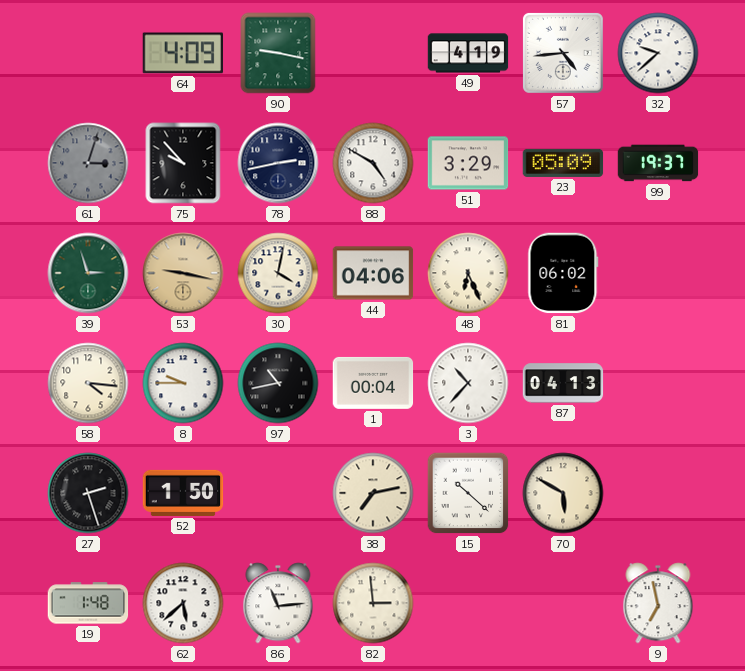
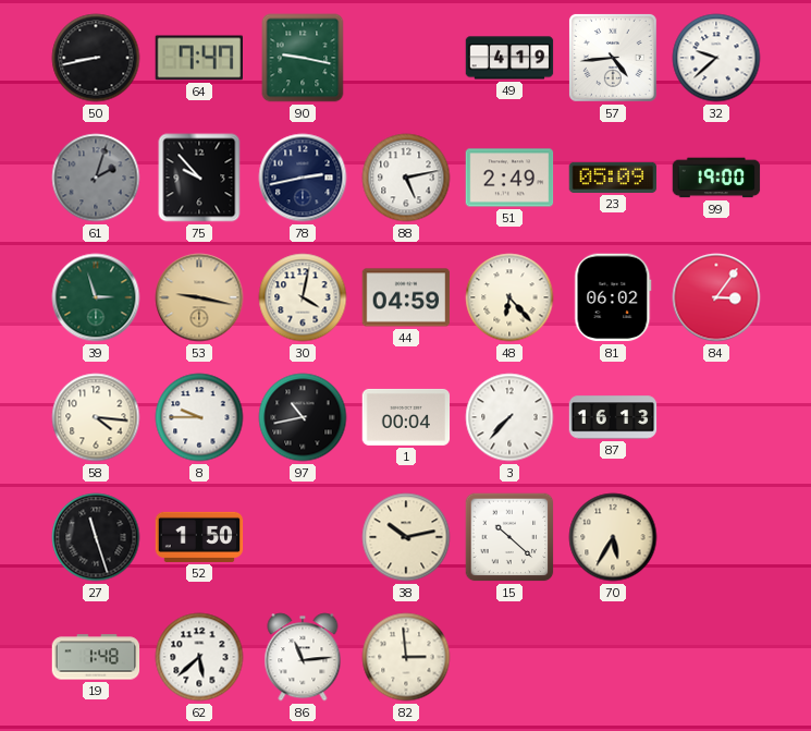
50: none -> 8:43
64: 4:09 -> 7:47
61: 3:03 -> 2:03
88: 4:50 -> 5:13
51: 3:29 -> 2:49
99: 19:37 -> 19:00
44: 04:06 -> 04:59
48: 6:26 -> 6:23
84: none -> 3:06
3: 10:37 -> 7:37
87: 04:13 -> 16:13
27: 2:27 -> 11:27
38: 7:13 -> 10:13
70: 5:50 -> 5:35
9: 6:58 -> none
